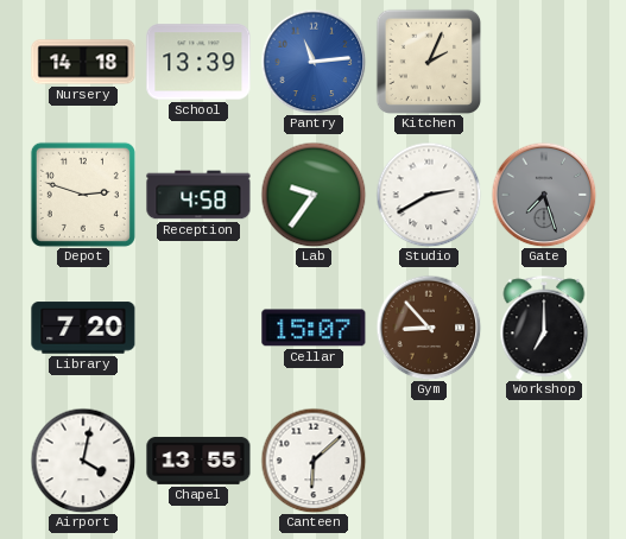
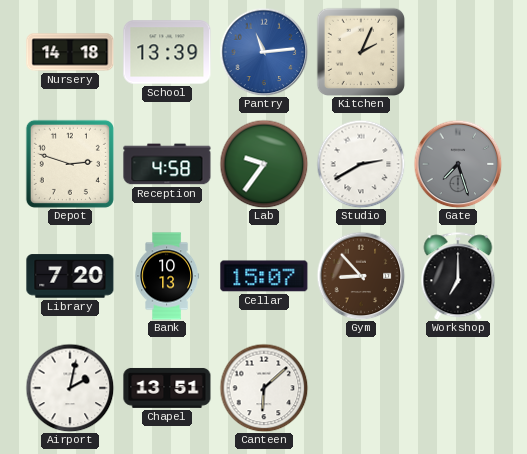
Bank: none -> 10:13
Airport: 4:02 -> 2:02
Chapel: 13:55 -> 13:51
